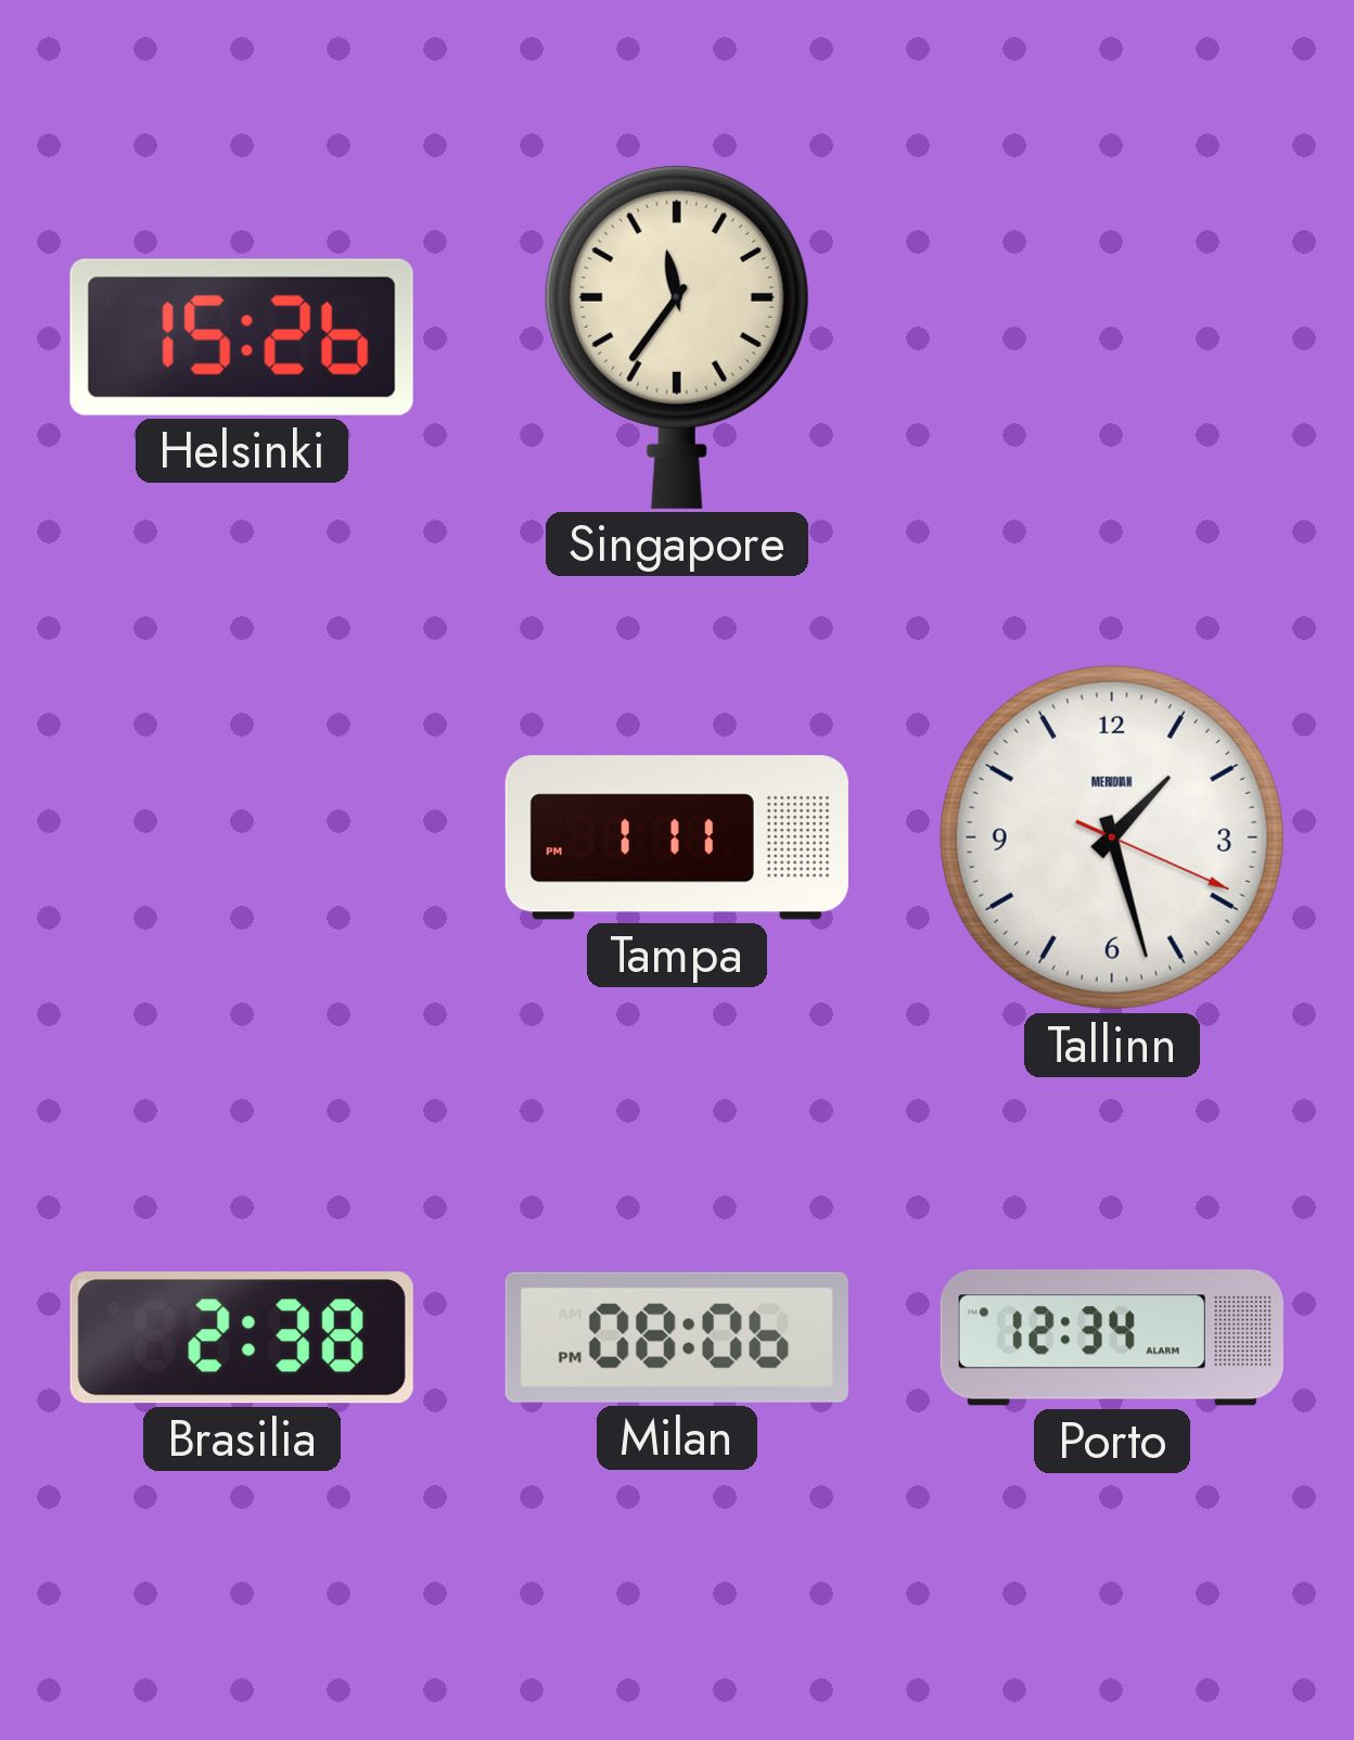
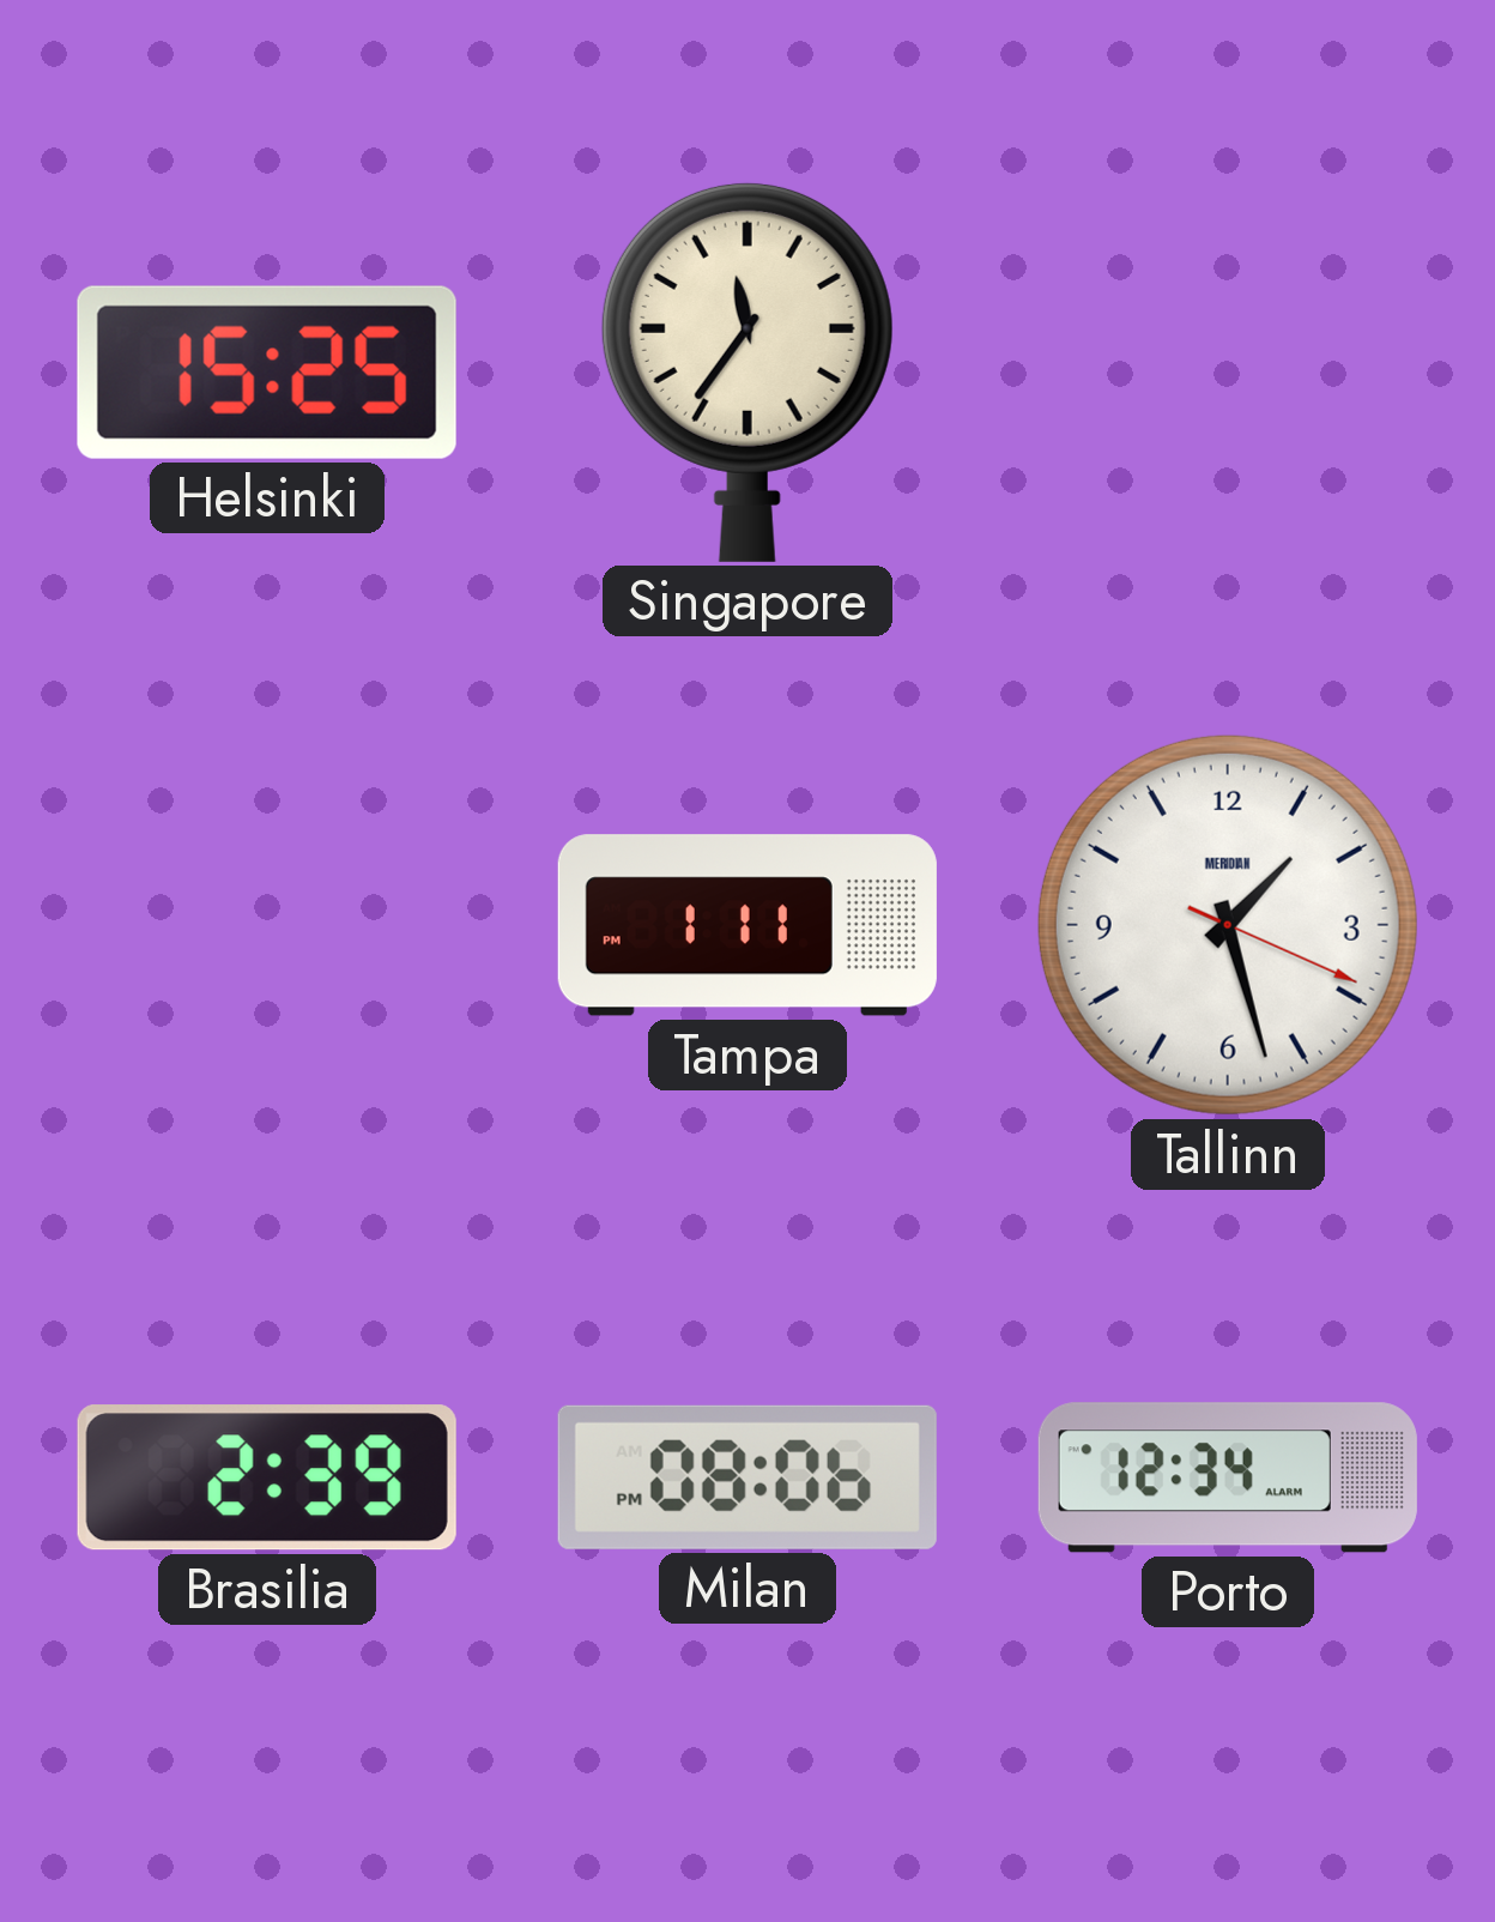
Helsinki: 15:26 -> 15:25
Brasilia: 2:38 -> 2:39
